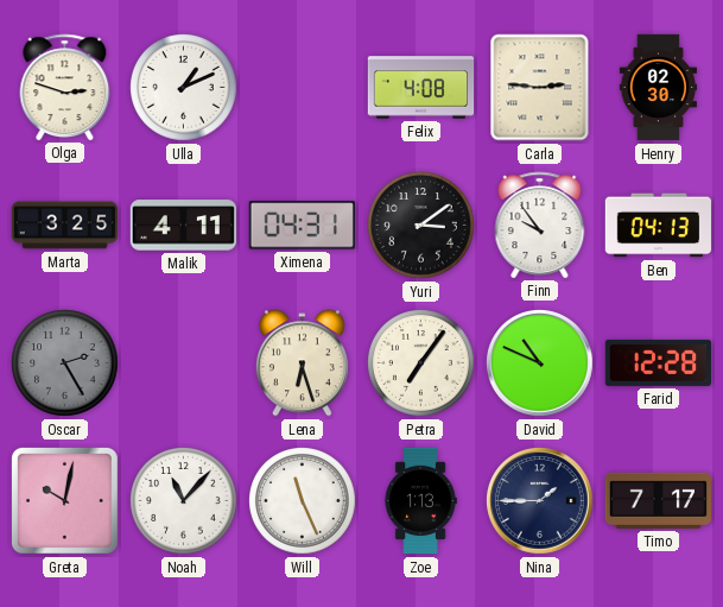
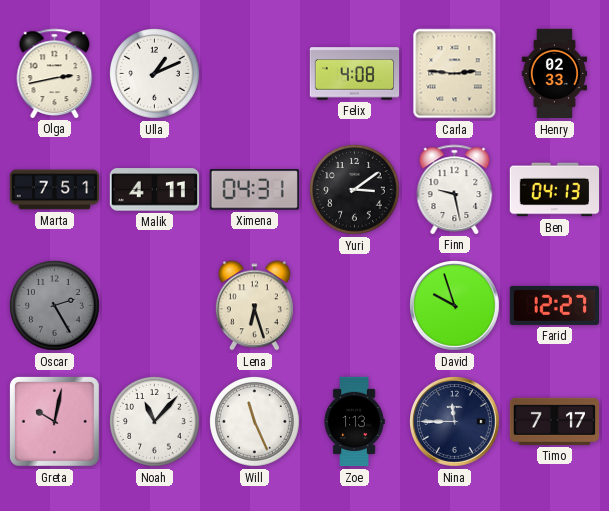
Olga: 2:48 -> 2:43
Henry: 02:30 -> 02:33
Marta: 3:25 -> 7:51
Finn: 9:54 -> 9:28
Petra: 7:06 -> none
David: 10:49 -> 9:57
Farid: 12:28 -> 12:27
Nina: 1:45 -> 11:45
